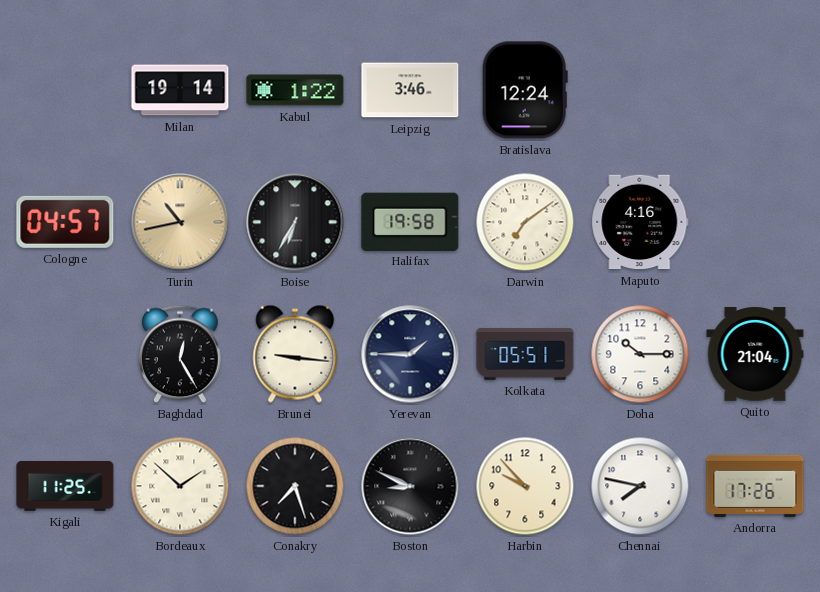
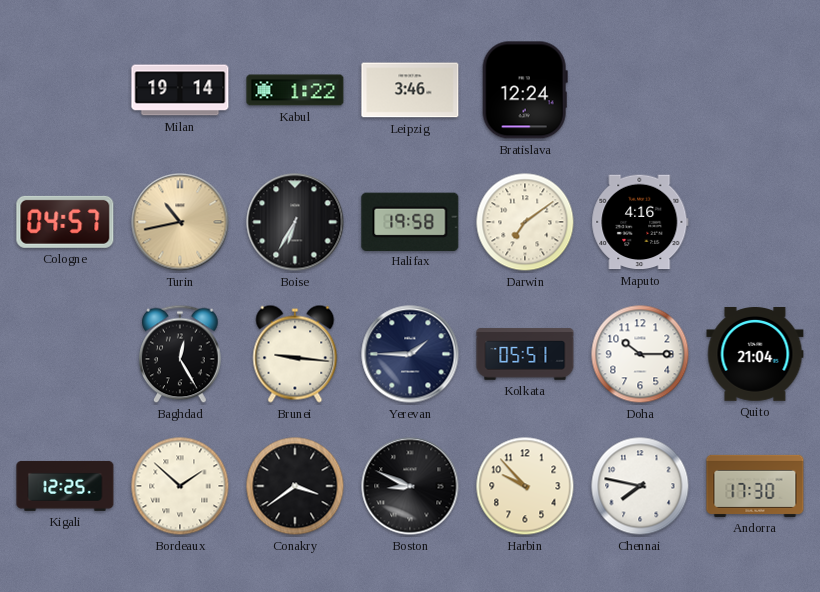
Kigali: 11:25 -> 12:25
Conakry: 7:27 -> 3:39
Andorra: 17:26 -> 17:30
